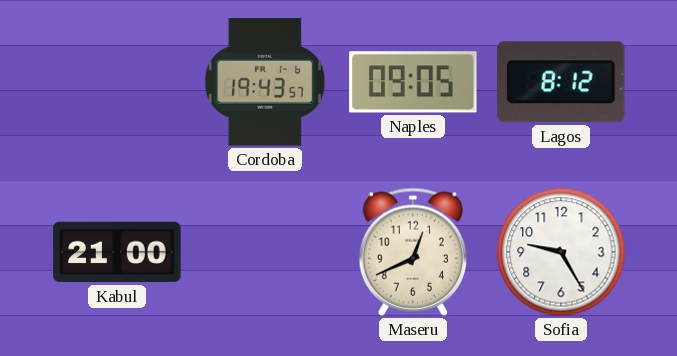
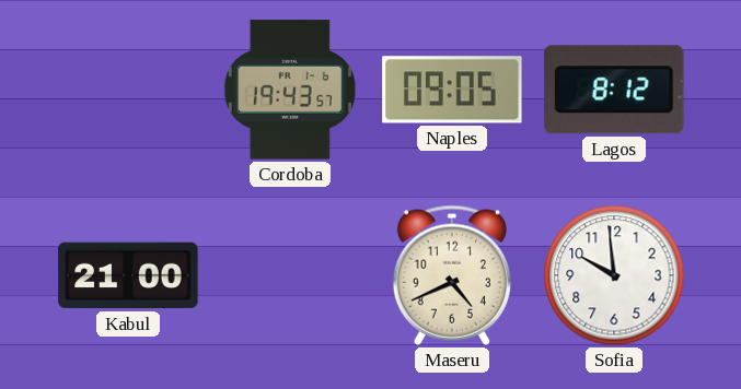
Maseru: 12:41 -> 4:41
Sofia: 9:25 -> 9:59
